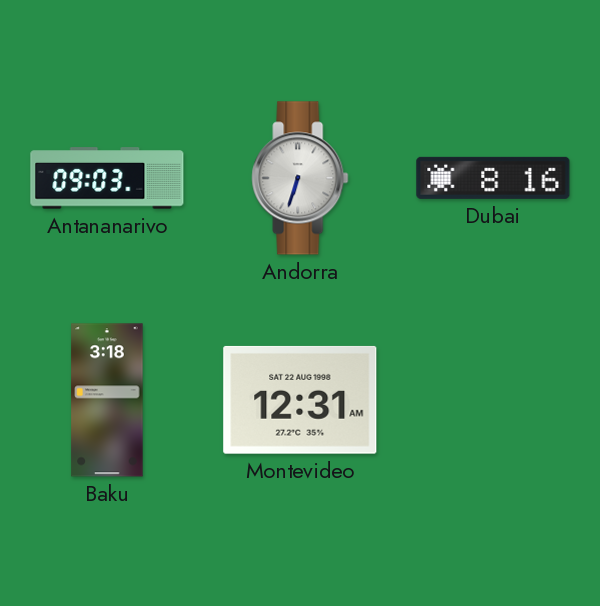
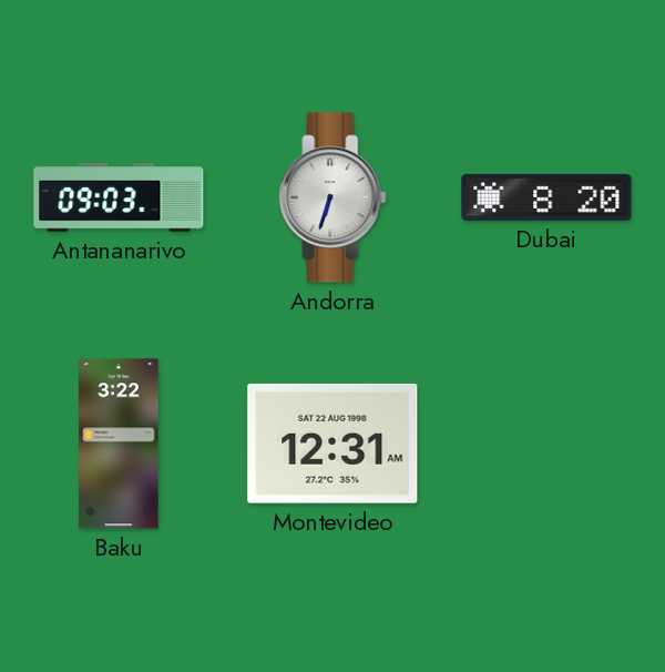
Dubai: 8:16 -> 8:20
Baku: 3:18 -> 3:22
